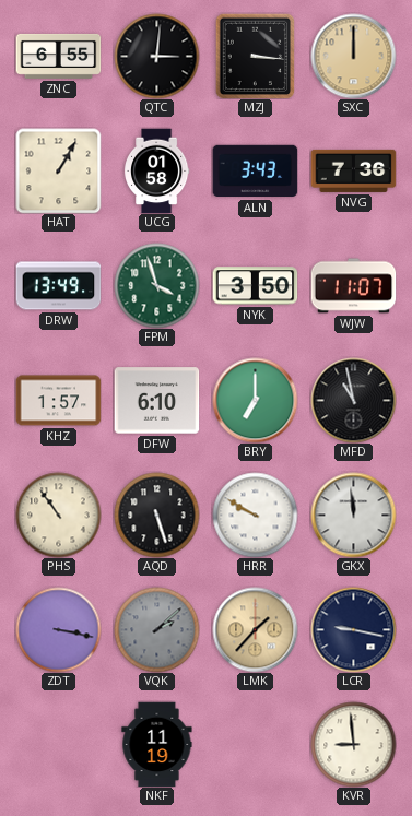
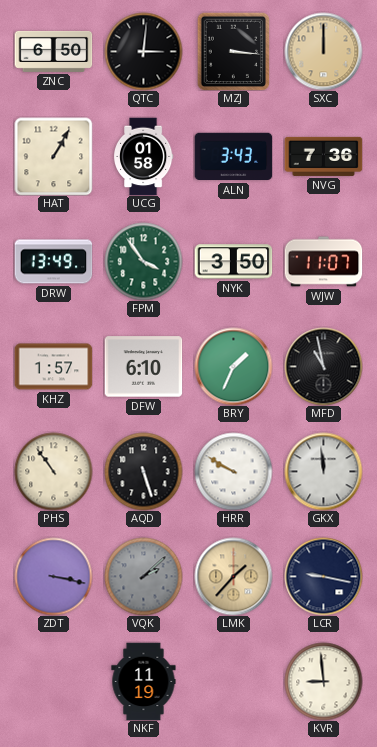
ZNC: 6:55 -> 6:50
FPM: 3:57 -> 3:54
BRY: 7:00 -> 1:34
